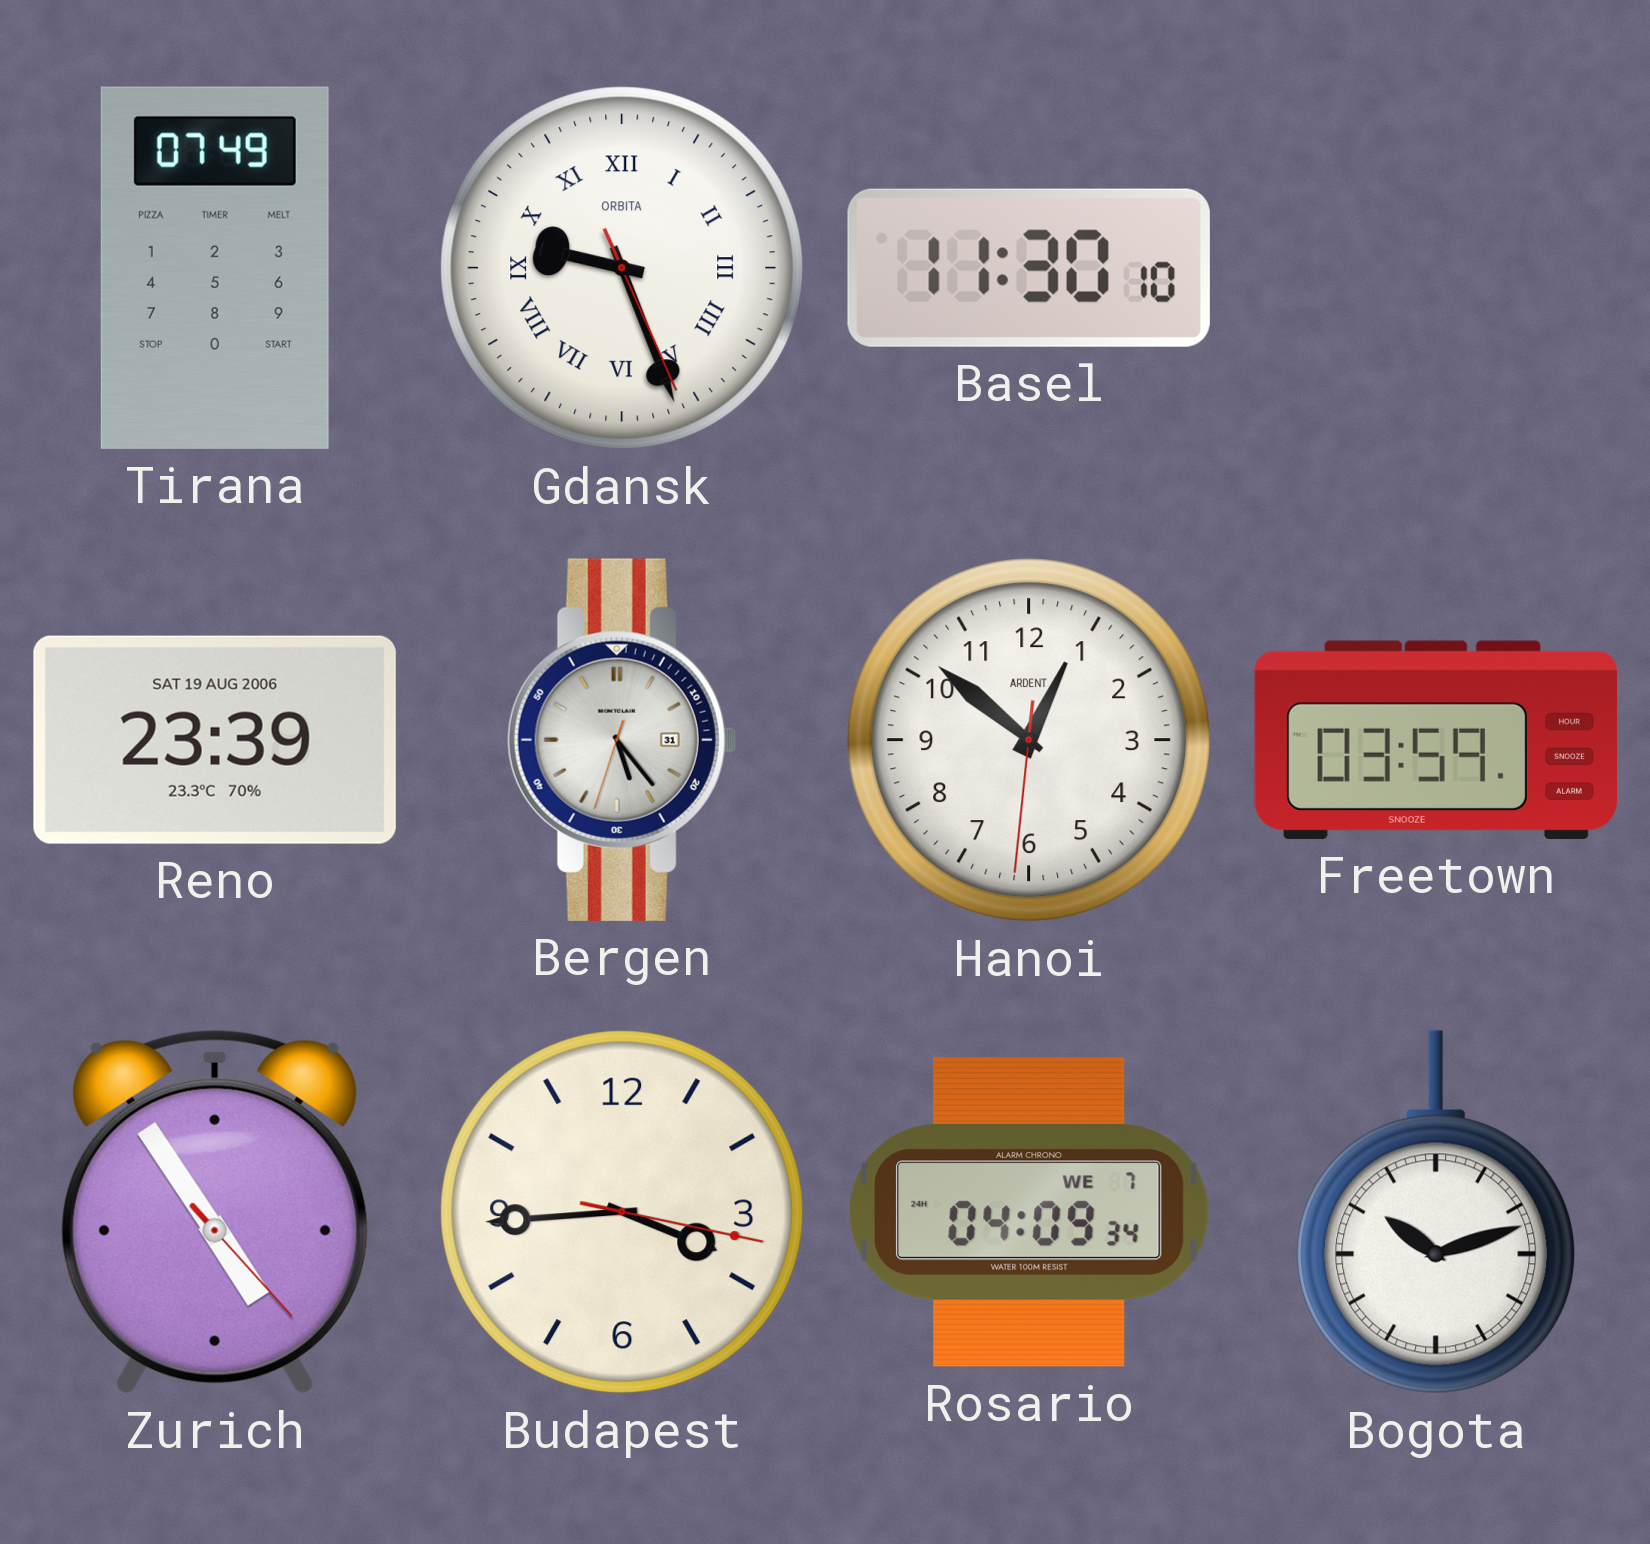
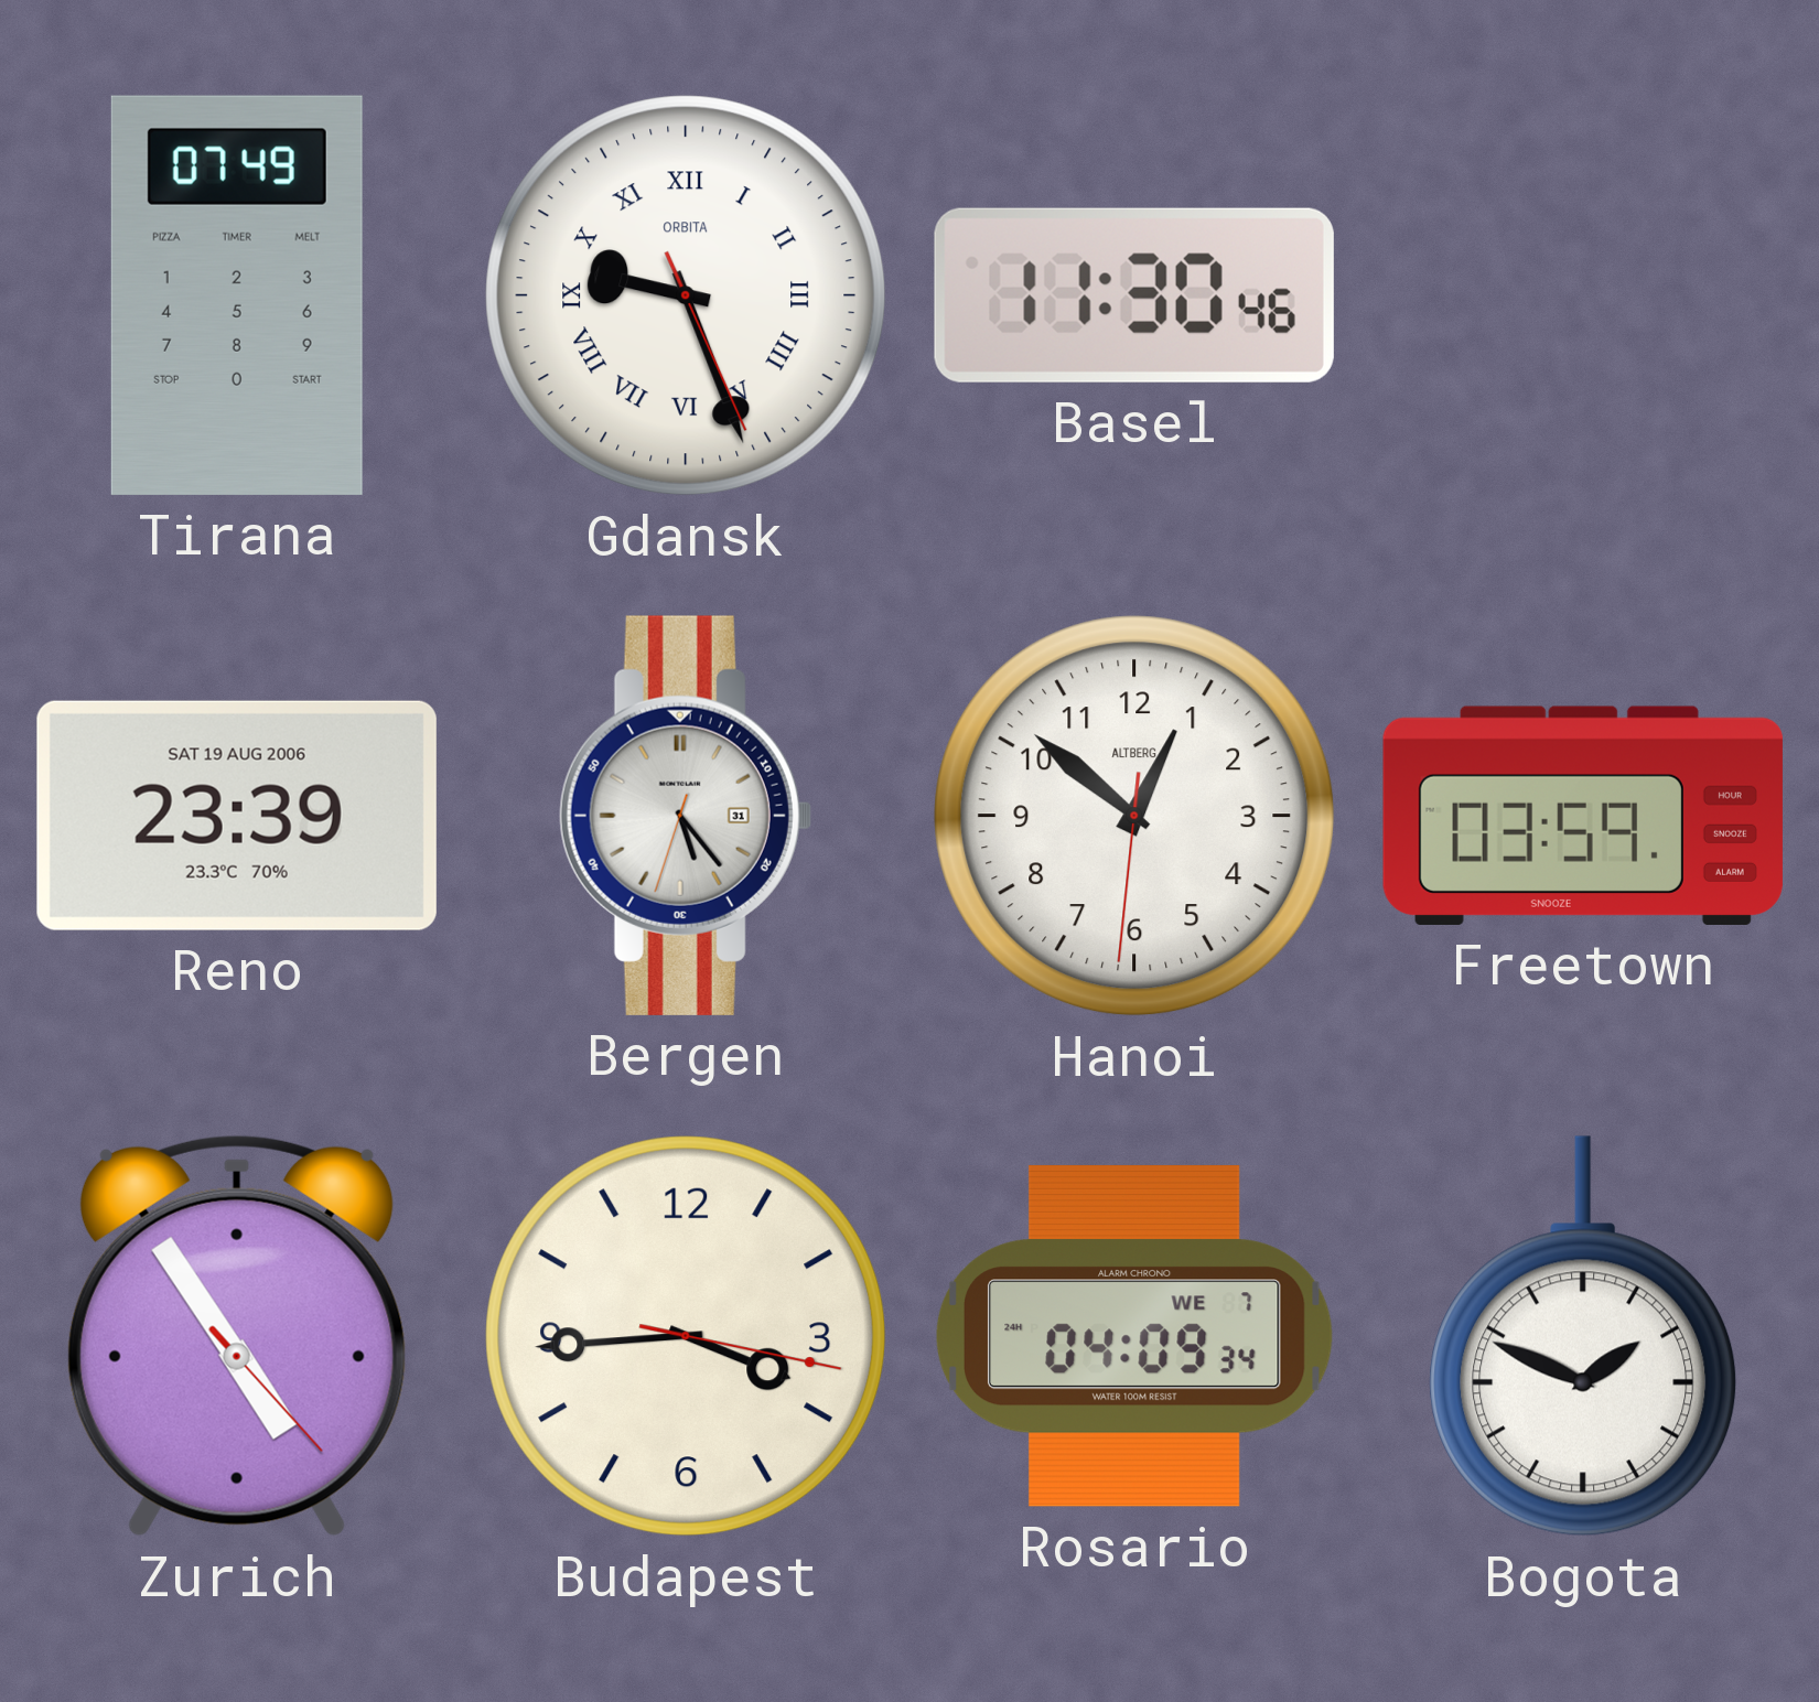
Basel: 11:30:10 -> 11:30:46
Hanoi brand: ARDENT -> ALTBERG
Bogota: 10:12 -> 1:49
